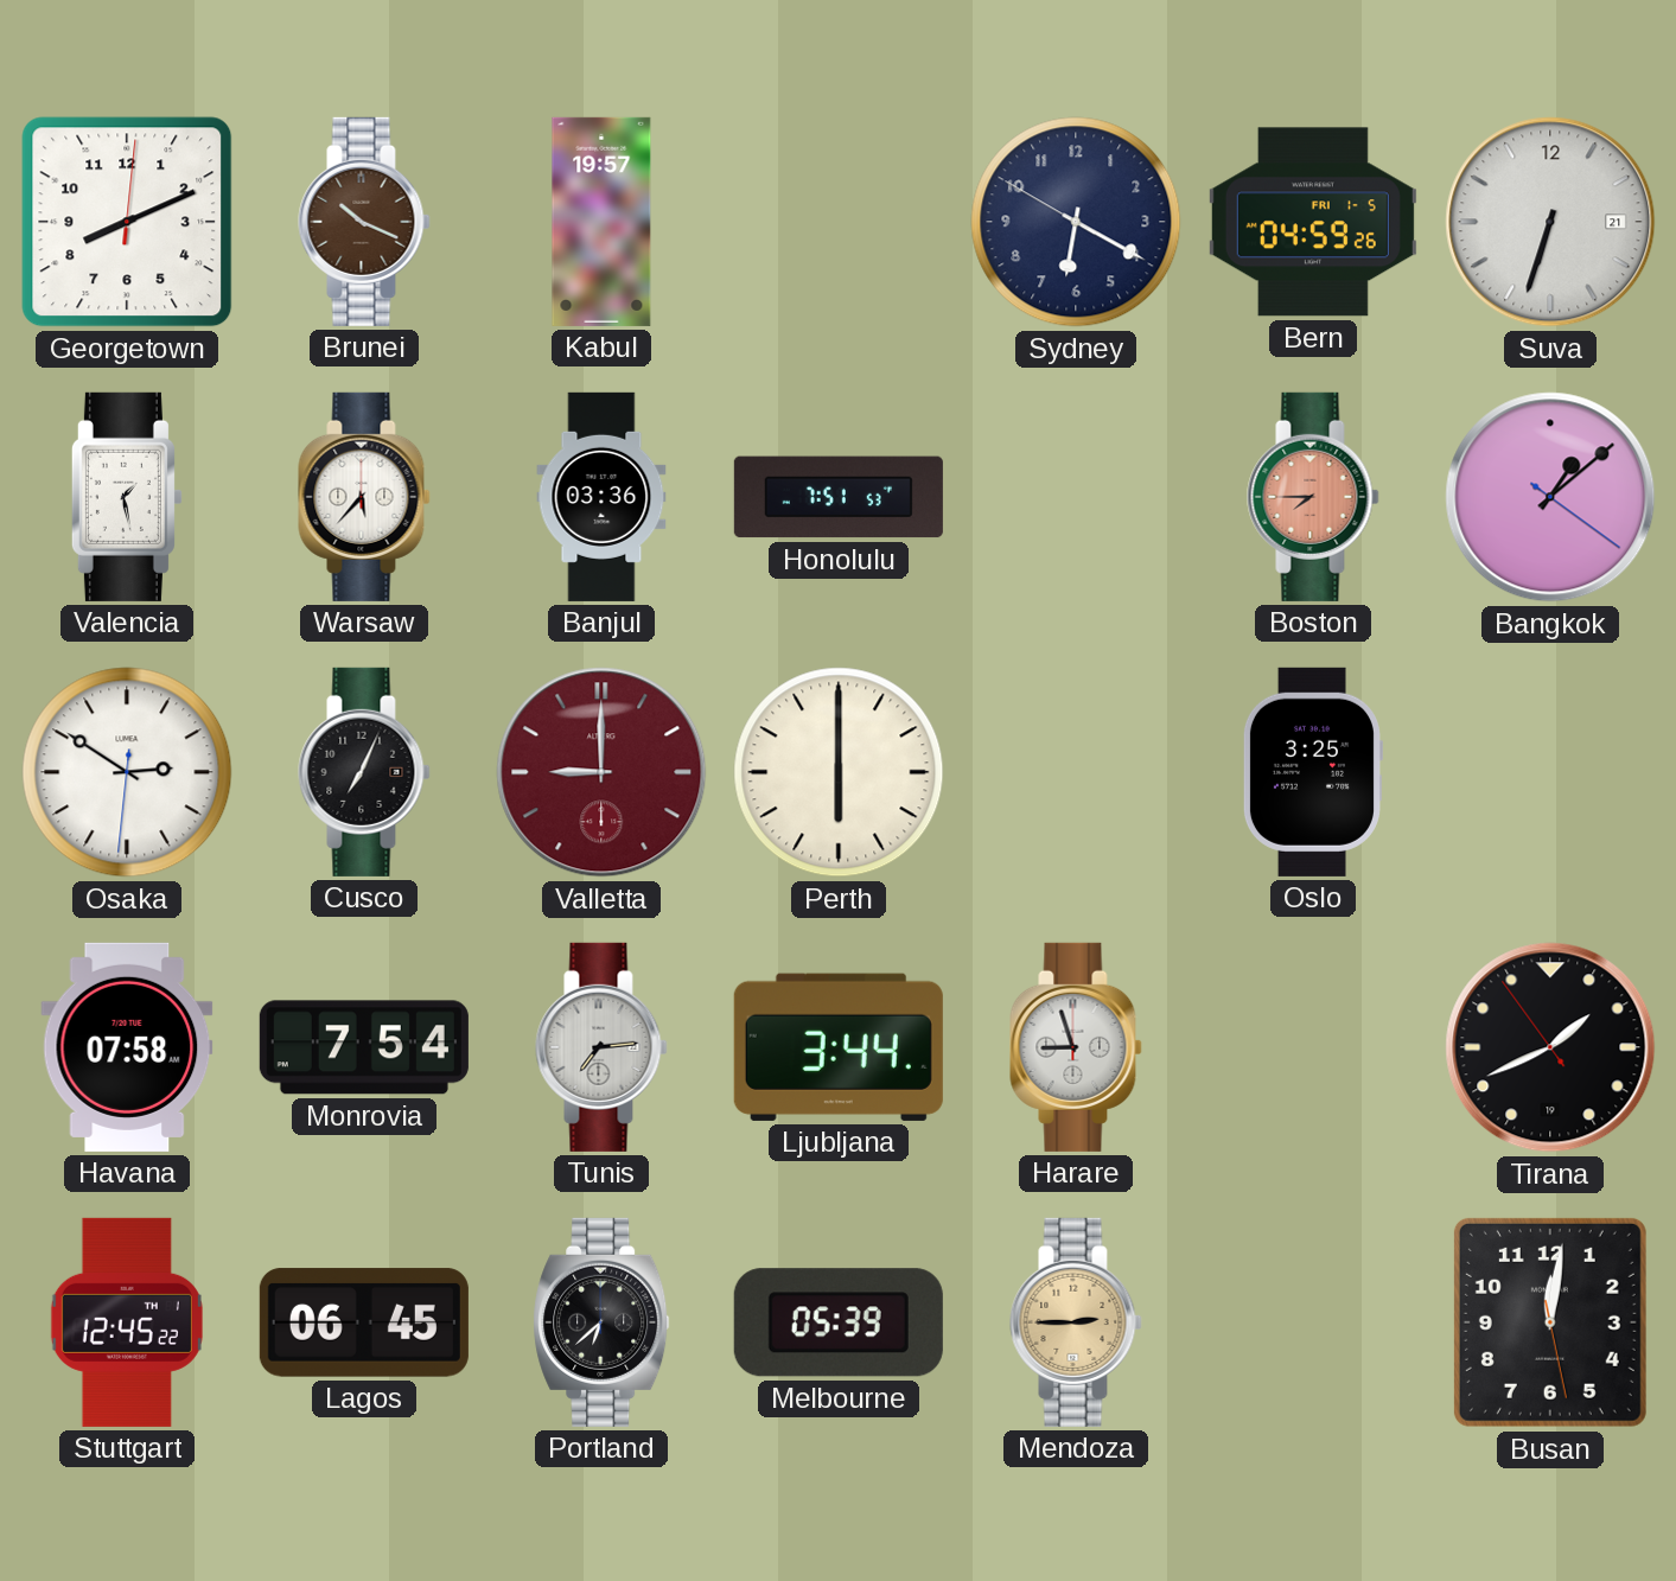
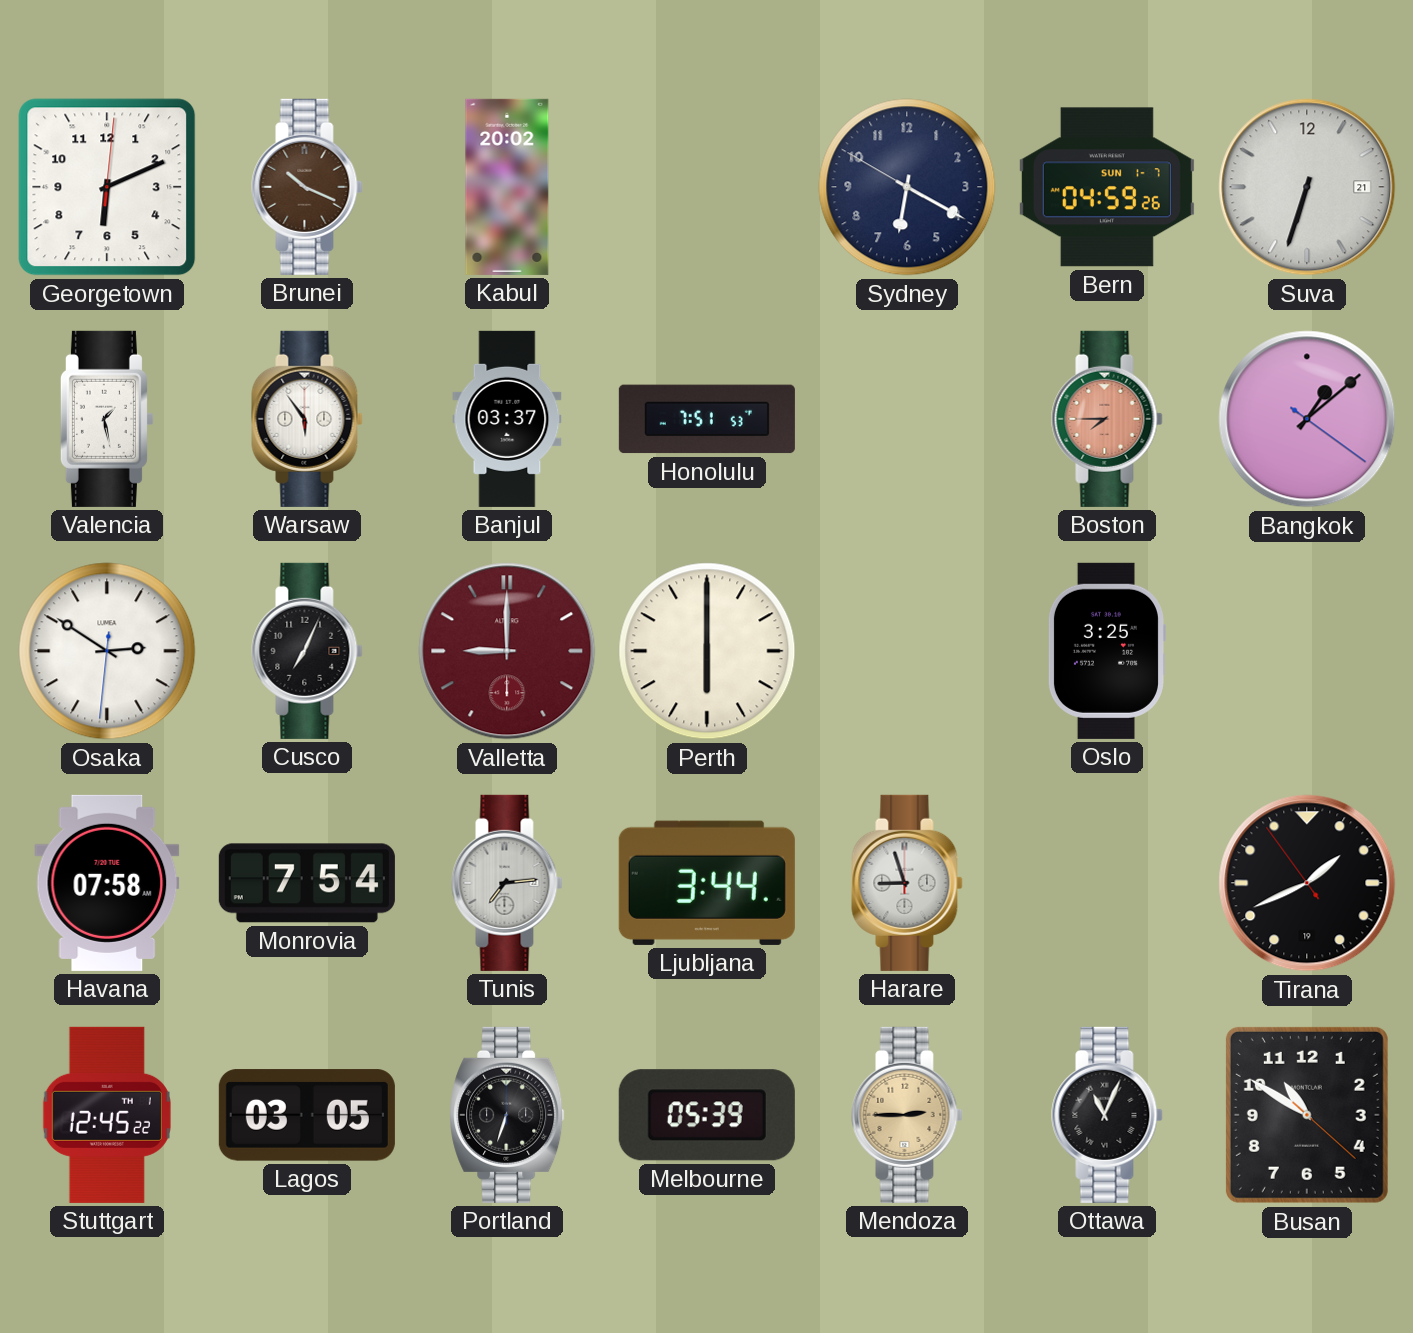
Georgetown: 8:11 -> 6:11
Kabul: 19:57 -> 20:02
Bern date: FRI 1-5 -> SUN 1-7
Warsaw: 5:37 -> 5:54
Banjul: 03:36 -> 03:37
Lagos: 06:45 -> 03:05
Portland: 6:38 -> 6:33
Ottawa: none -> 11:04
Busan: 12:01 -> 10:50
